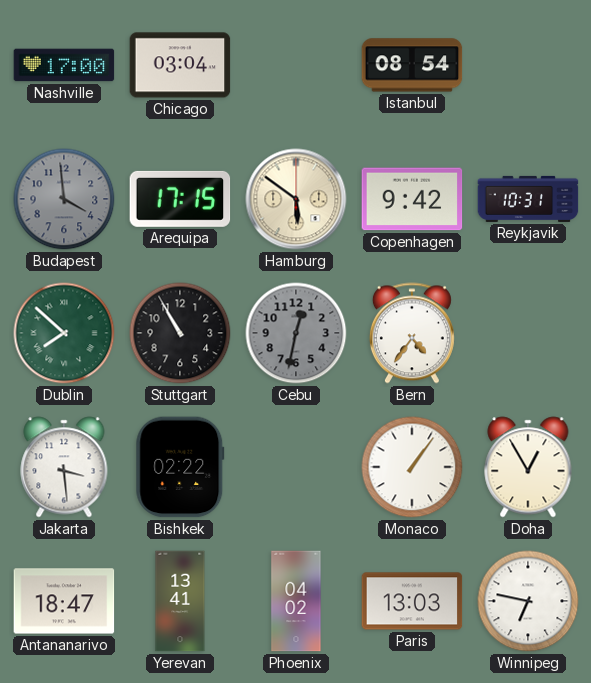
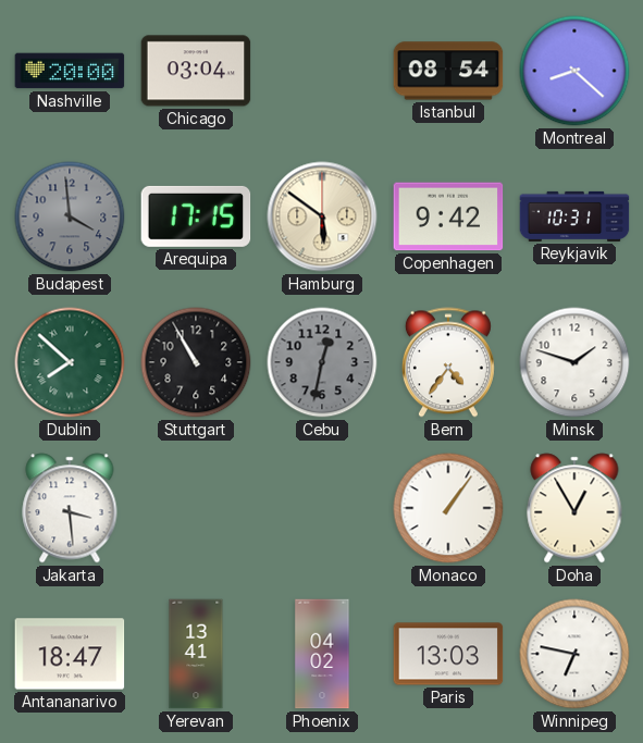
Nashville: 17:00 -> 20:00
Montreal: none -> 8:22
Minsk: none -> 1:48
Bishkek: 02:22 -> none
